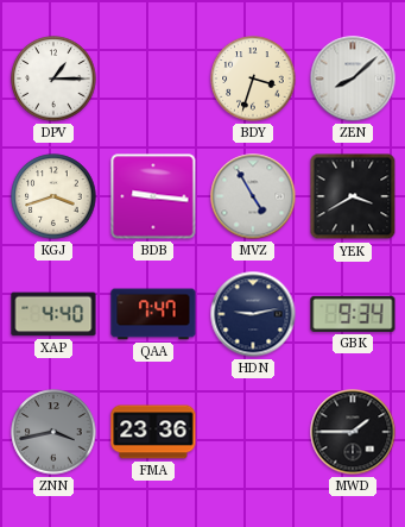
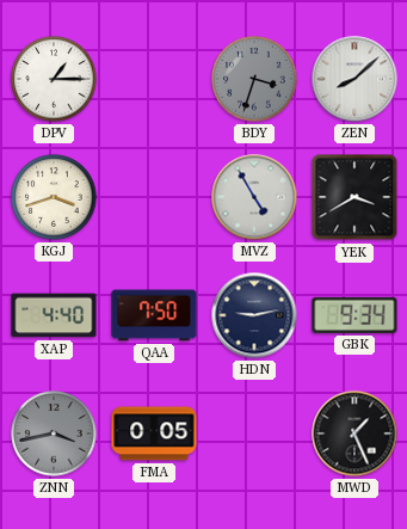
BDY dial: cream -> grey
BDB: 9:16 -> none
QAA: 7:47 -> 7:50
FMA: 23:36 -> 0:05
MWD: 1:45 -> 1:26
